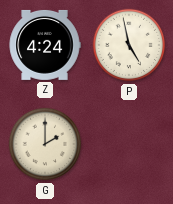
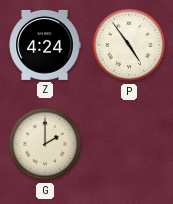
P: 4:58 -> 4:54
